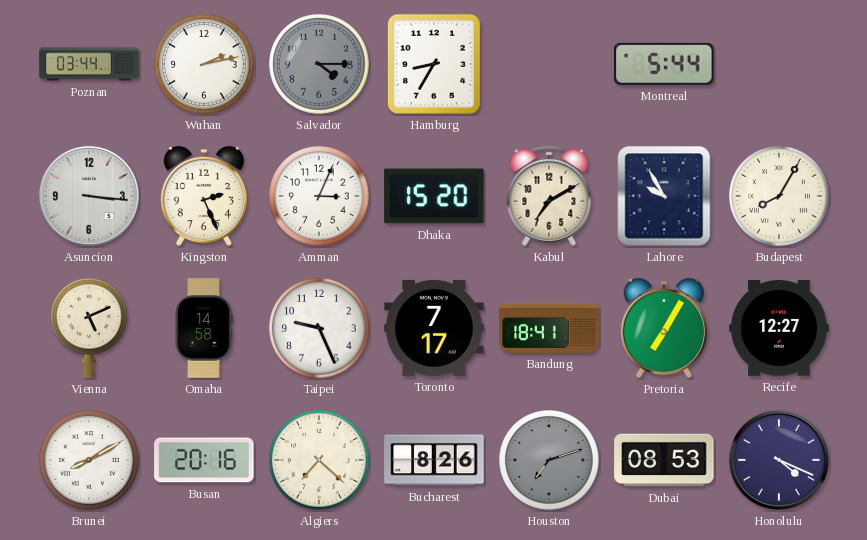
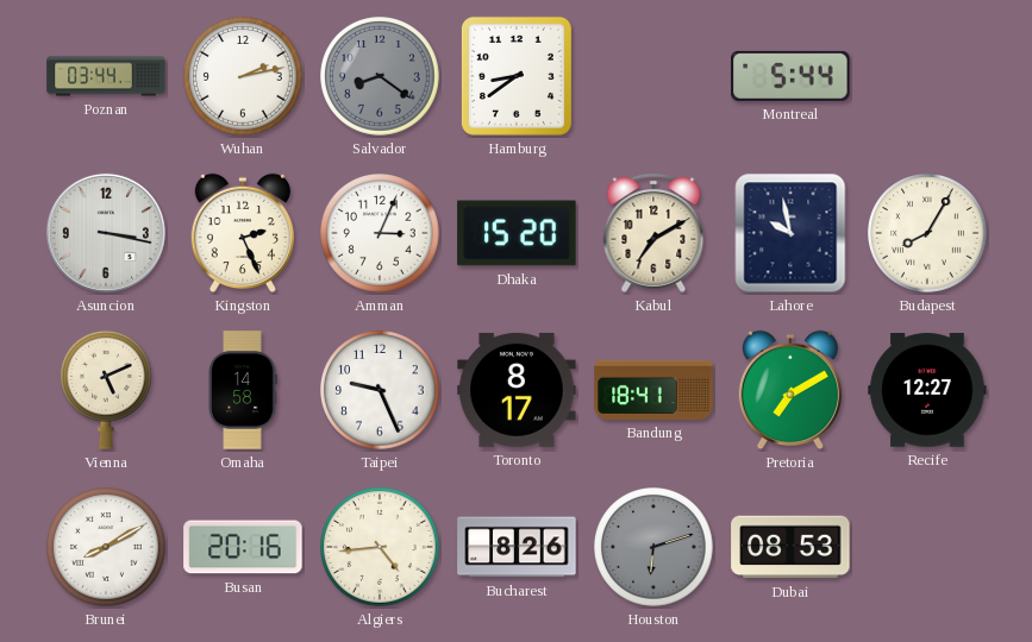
Salvador: 4:15 -> 8:21
Hamburg: 8:35 -> 8:39
Asuncion: 3:16 -> 3:17
Lahore: 9:55 -> 9:58
Toronto: 7:17 -> 8:17
Pretoria: 7:05 -> 7:10
Algiers: 7:22 -> 4:44
Houston: 7:12 -> 6:12
Honolulu: 4:19 -> none
